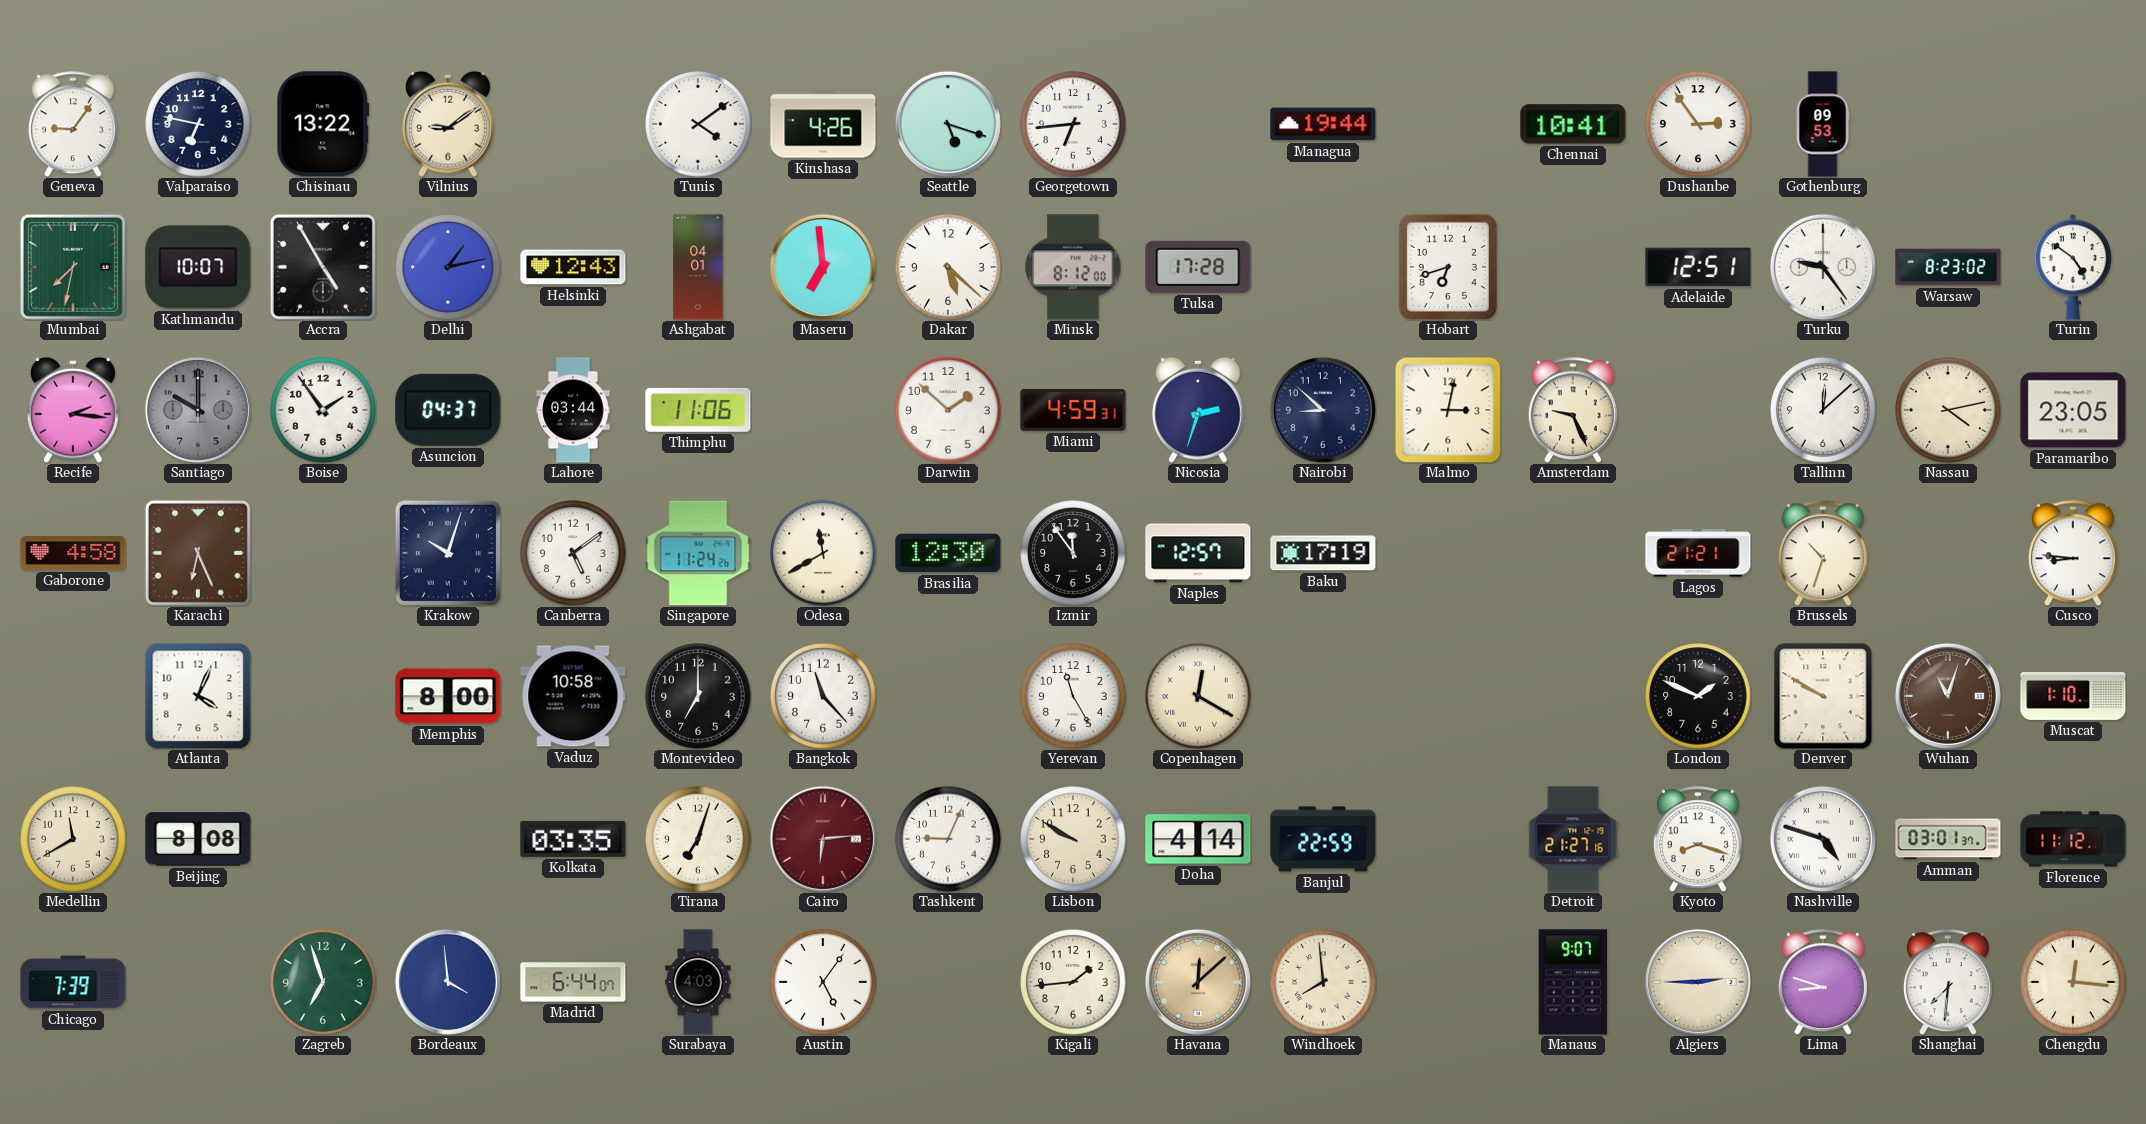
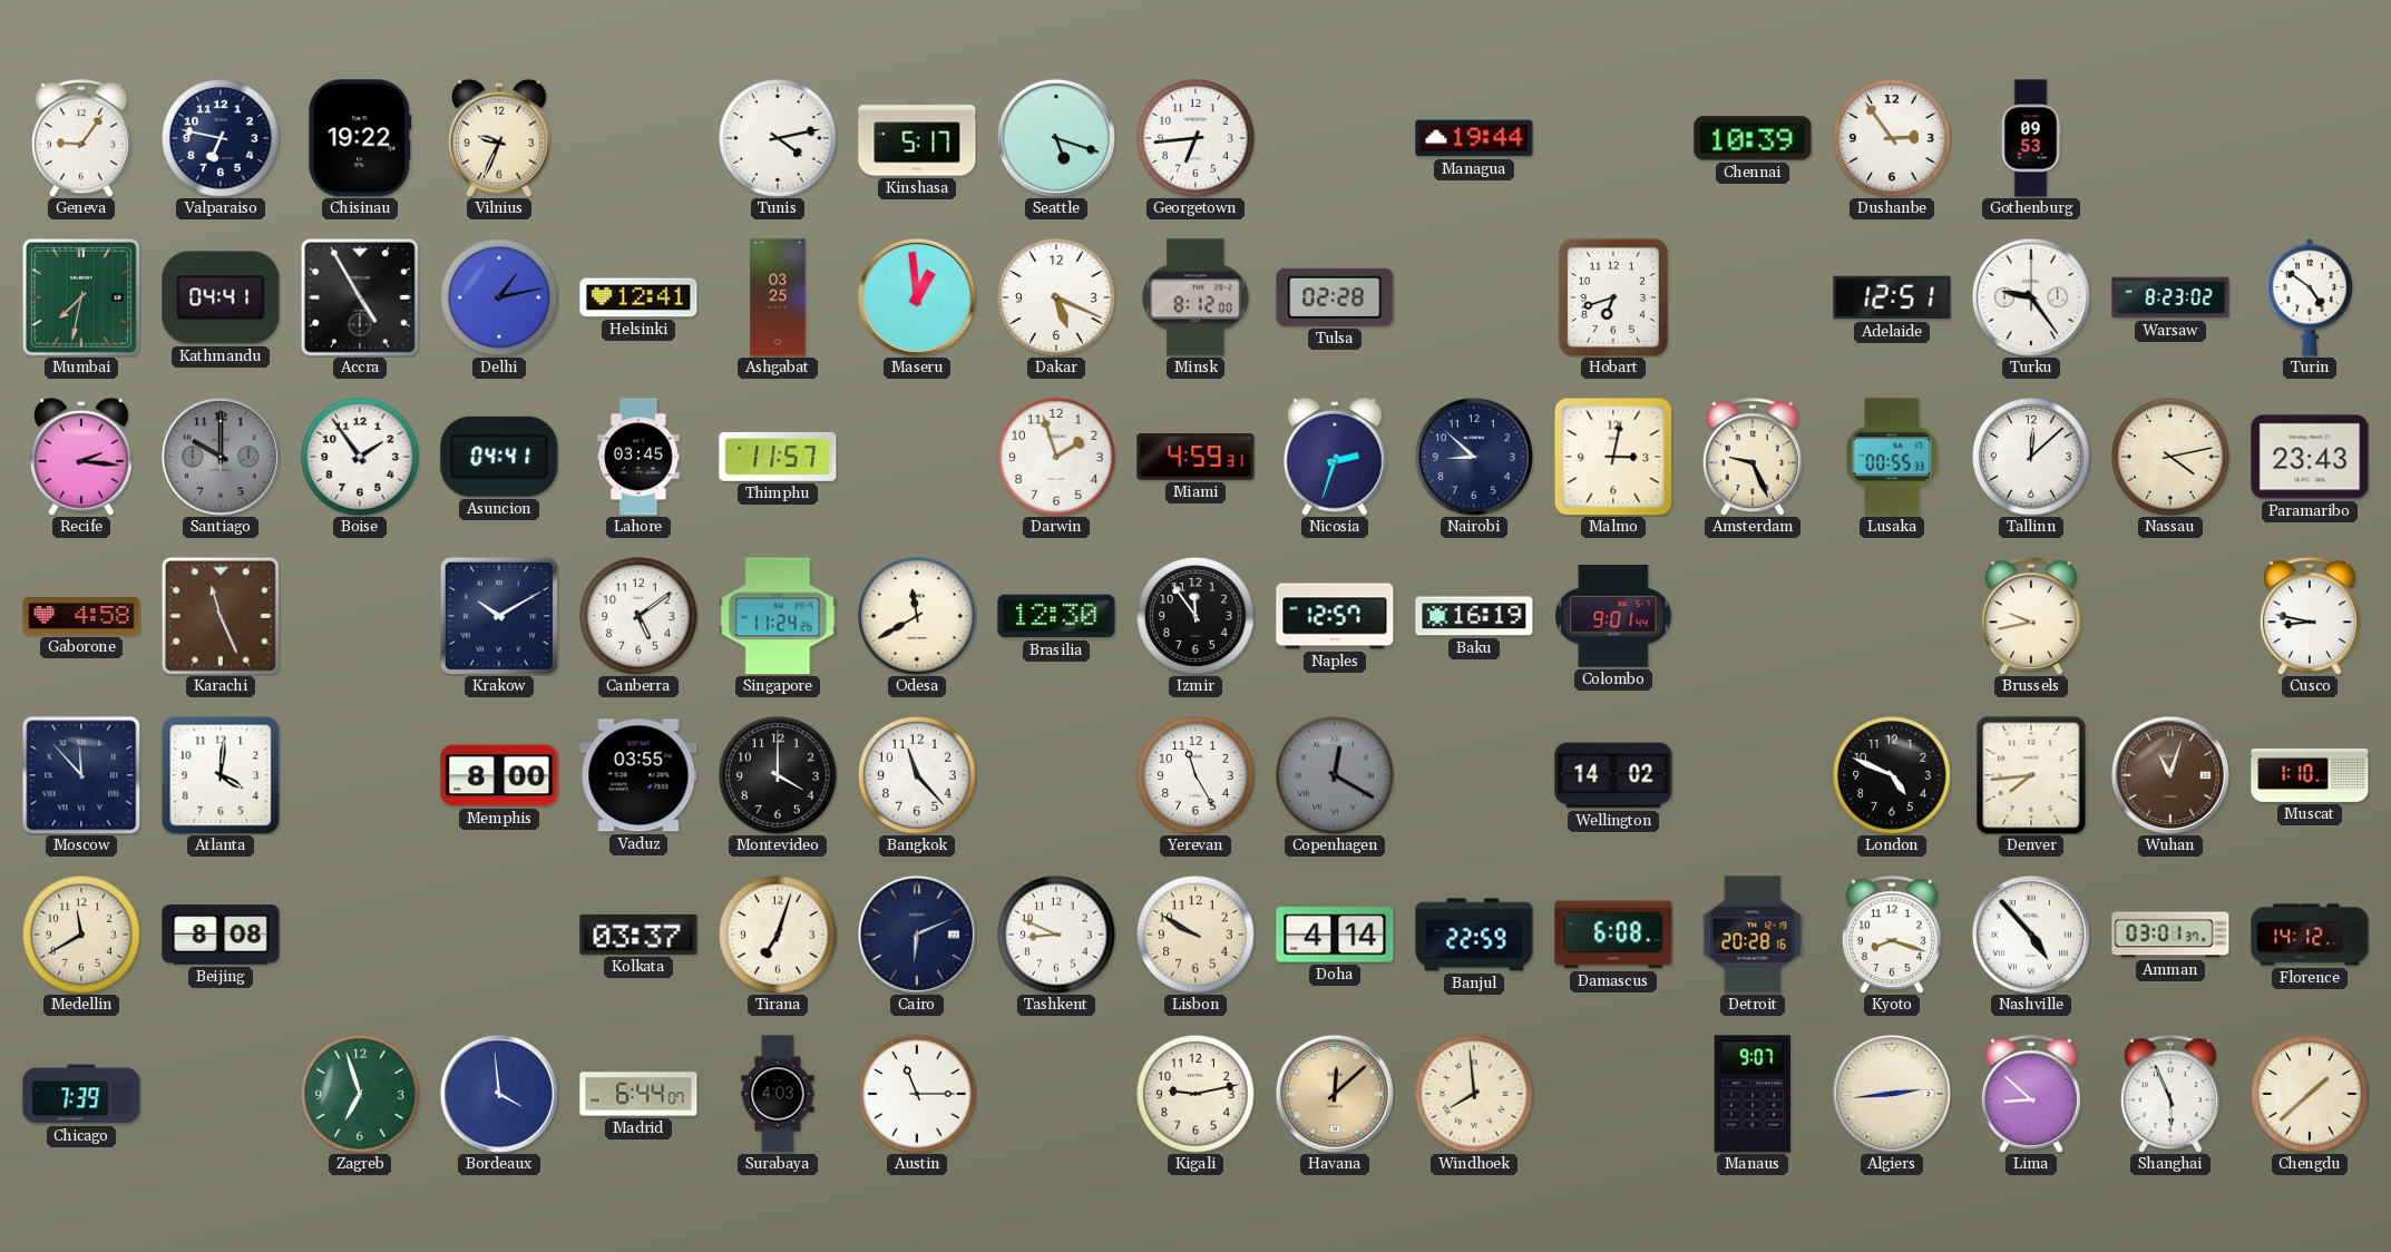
Chisinau: 13:22 -> 19:22
Vilnius: 9:09 -> 9:34
Tunis: 4:09 -> 4:13
Kinshasa: 4:26 -> 5:17
Chennai: 10:41 -> 10:39
Kathmandu: 10:07 -> 04:41
Helsinki: 12:43 -> 12:41
Ashgabat: 04:01 -> 03:25
Maseru: 6:59 -> 12:59
Dakar: 5:22 -> 5:19
Tulsa: 17:28 -> 02:28
Asuncion: 04:37 -> 04:41
Lahore: 03:44 -> 03:45
Thimphu: 11:06 -> 11:57
Darwin: 1:52 -> 1:57
Lusaka: none -> 00:55
Paramaribo: 23:05 -> 23:43
Karachi: 6:26 -> 11:26
Krakow: 10:03 -> 10:10
Baku: 17:19 -> 16:19
Colombo: none -> 9:01
Lagos: 21:21 -> none
Brussels: 10:33 -> 9:43
Cusco: 8:46 -> 8:47
Moscow: none -> 11:53
Atlanta: 4:04 -> 4:01
Vaduz: 10:58 -> 03:55
Montevideo: 7:00 -> 4:00
Copenhagen dial: cream -> grey
Wellington: none -> 14:02
London: 1:49 -> 4:49
Denver: 9:50 -> 7:44
Kolkata: 03:35 -> 03:37
Cairo: 6:14 -> 6:11
Cairo dial: burgundy -> navy
Tashkent: 9:04 -> 8:49
Damascus: none -> 6:08
Detroit: 21:27 -> 20:28
Nashville: 4:48 -> 4:53
Florence: 11:12 -> 14:12
Austin: 5:06 -> 11:15
Kigali: 1:44 -> 9:13
Algiers: 2:45 -> 2:44
Lima: 8:48 -> 8:52
Shanghai: 7:31 -> 5:56
Chengdu: 12:16 -> 1:38
